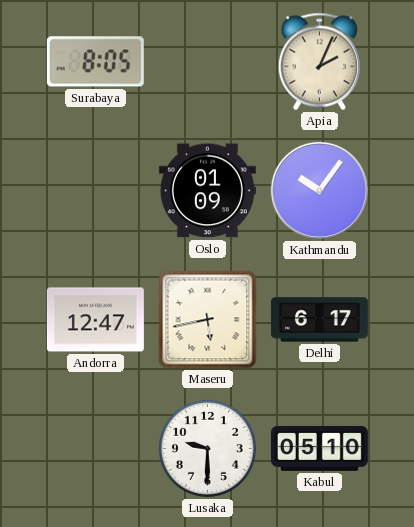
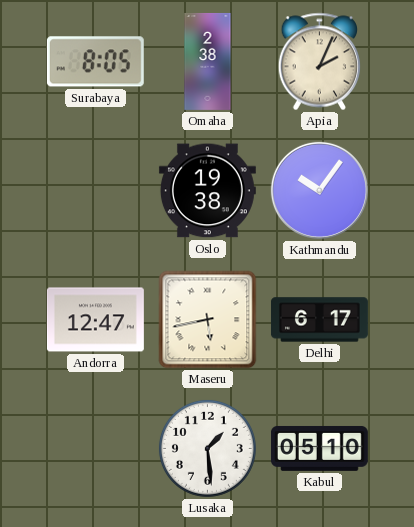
Omaha: none -> 2:38
Oslo: 01:09 -> 19:38
Lusaka: 9:30 -> 1:29
